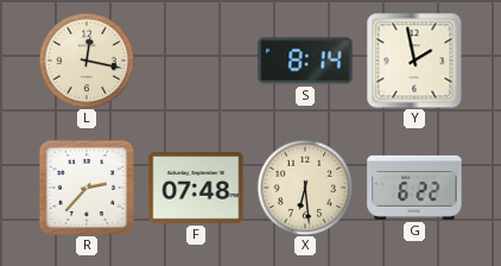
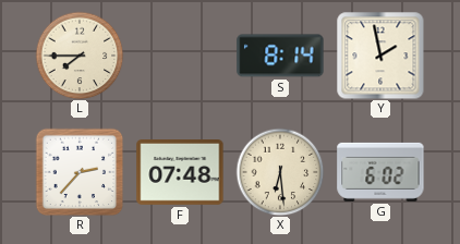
L: 12:17 -> 7:45
G: 6:22 -> 6:02
